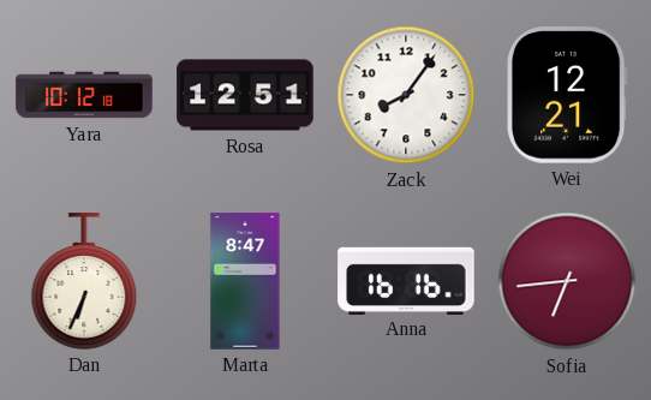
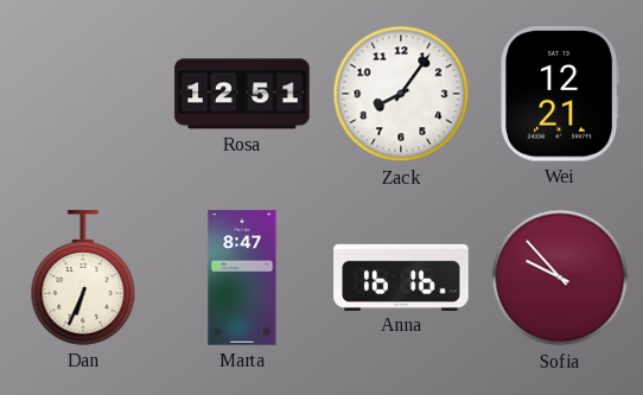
Yara: 10:12 -> none
Sofia: 6:44 -> 9:53
